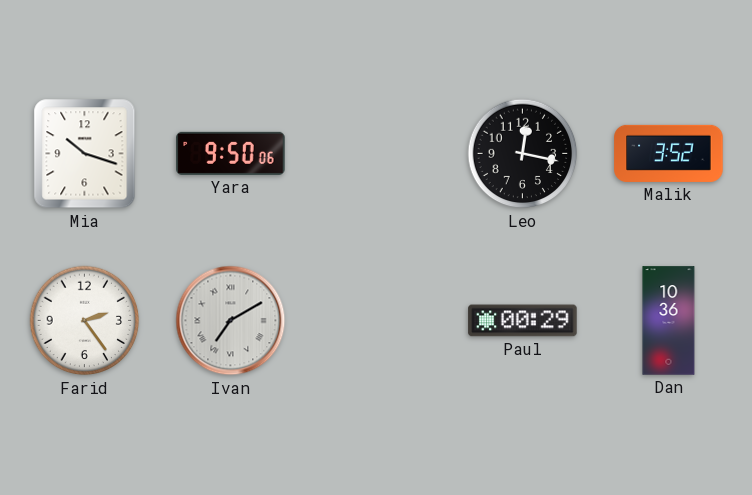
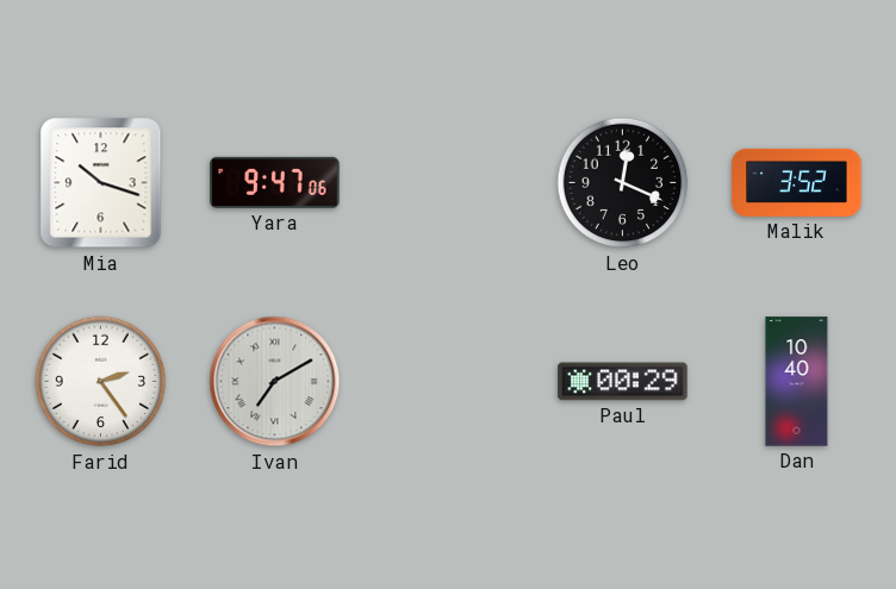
Yara: 9:50 -> 9:47
Leo: 12:17 -> 12:19
Dan: 10:36 -> 10:40
